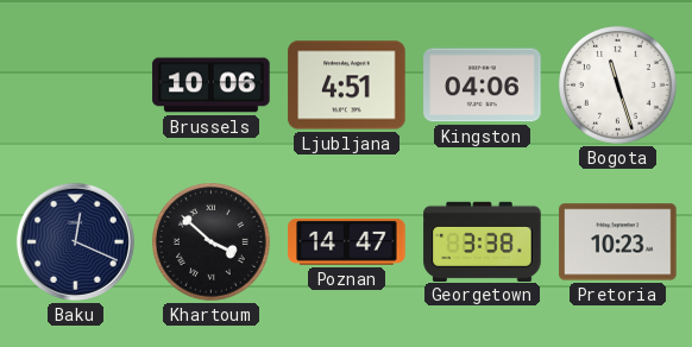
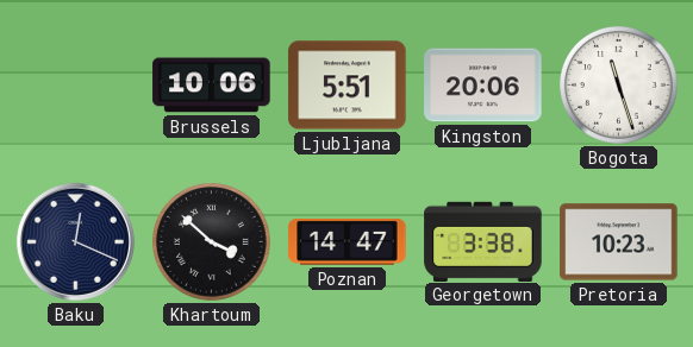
Ljubljana: 4:51 -> 5:51
Kingston: 04:06 -> 20:06
